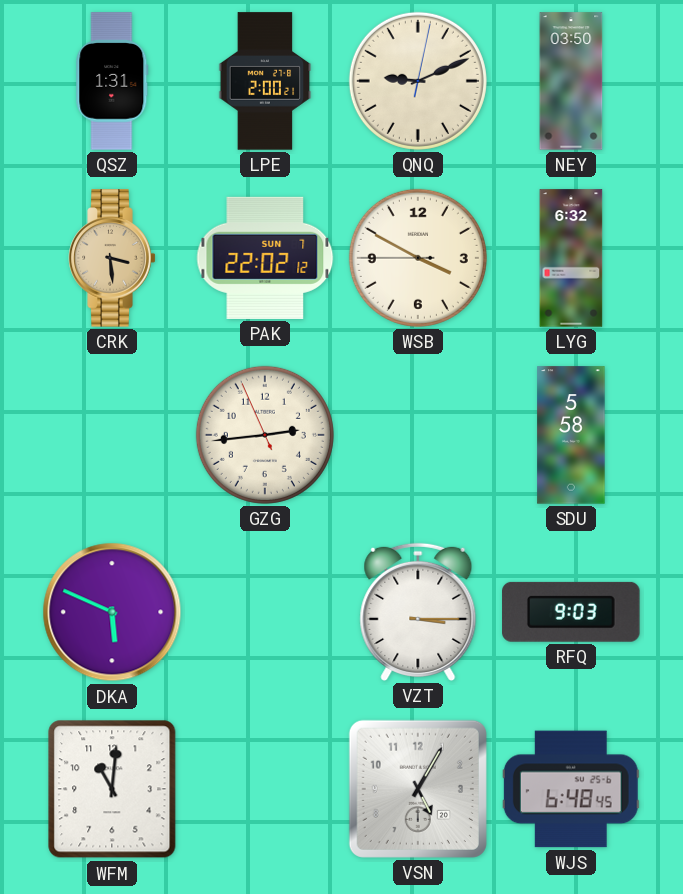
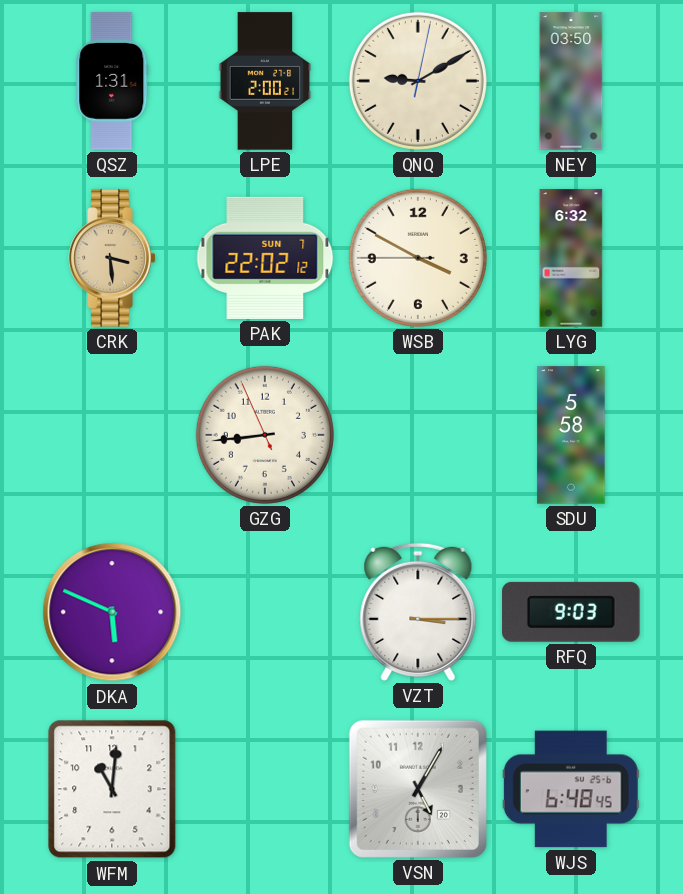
QNQ: 9:11 -> 9:10
GZG: 2:43 -> 8:43
